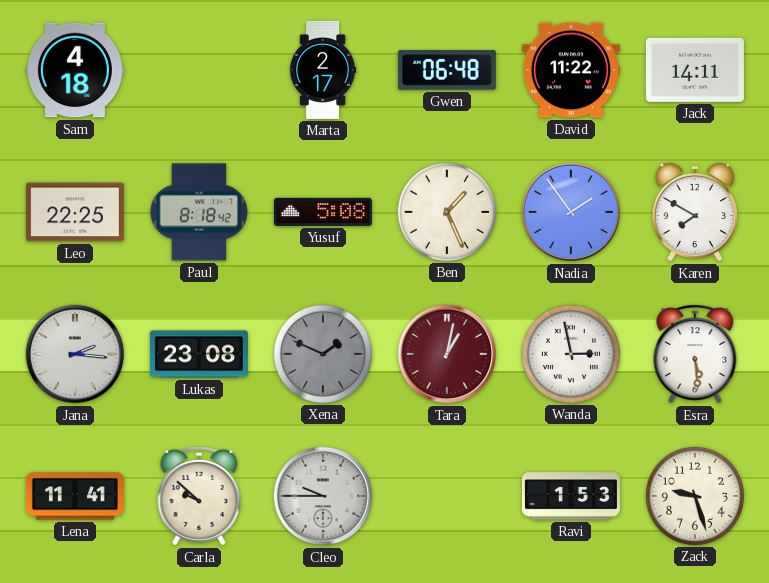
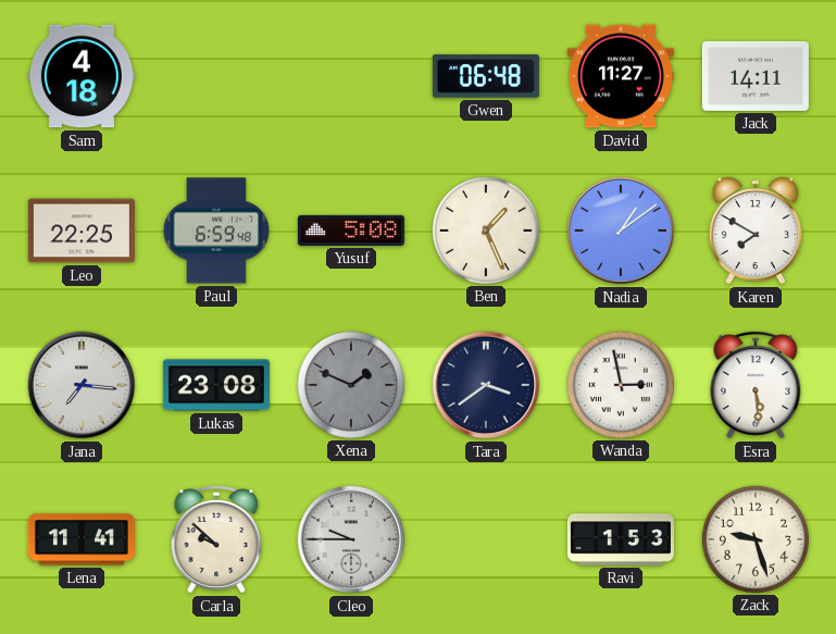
Marta: 2:17 -> none
David: 11:22 -> 11:27
Paul: 8:18 -> 6:59
Nadia: 1:54 -> 1:09
Jana: 2:16 -> 7:16
Tara: 1:02 -> 3:39
Tara dial: burgundy -> navy
